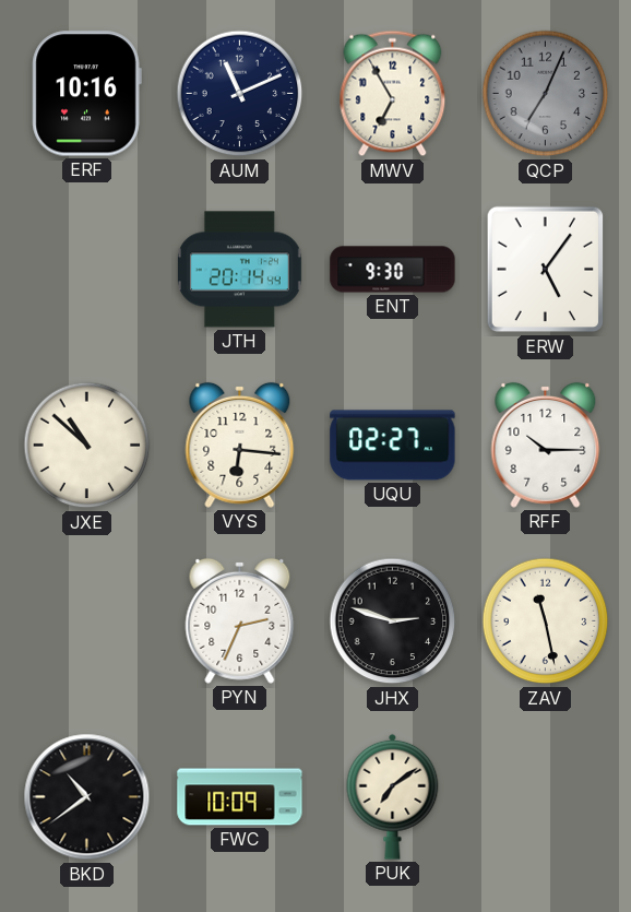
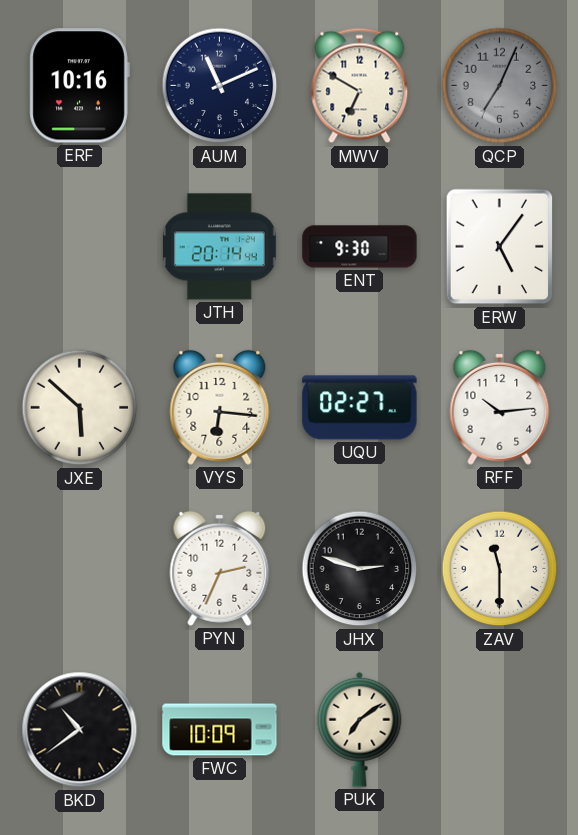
MWV: 6:55 -> 6:50
JXE: 10:52 -> 5:52
RFF: 10:15 -> 10:14
ZAV: 11:28 -> 11:30
